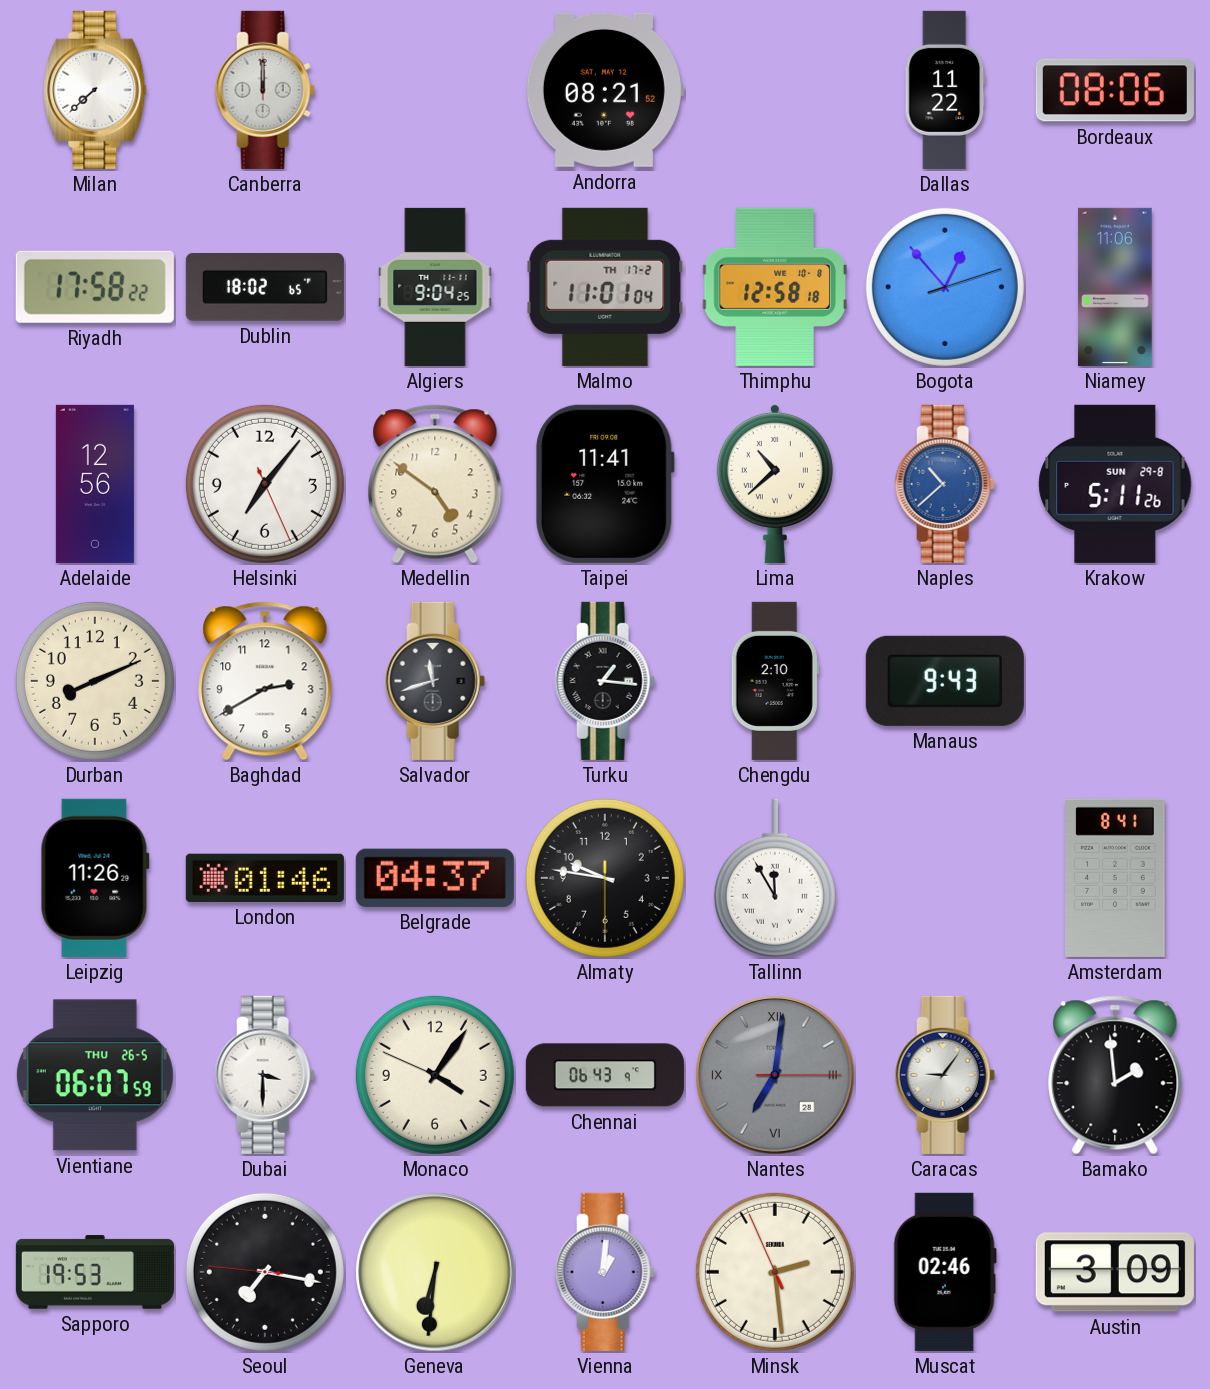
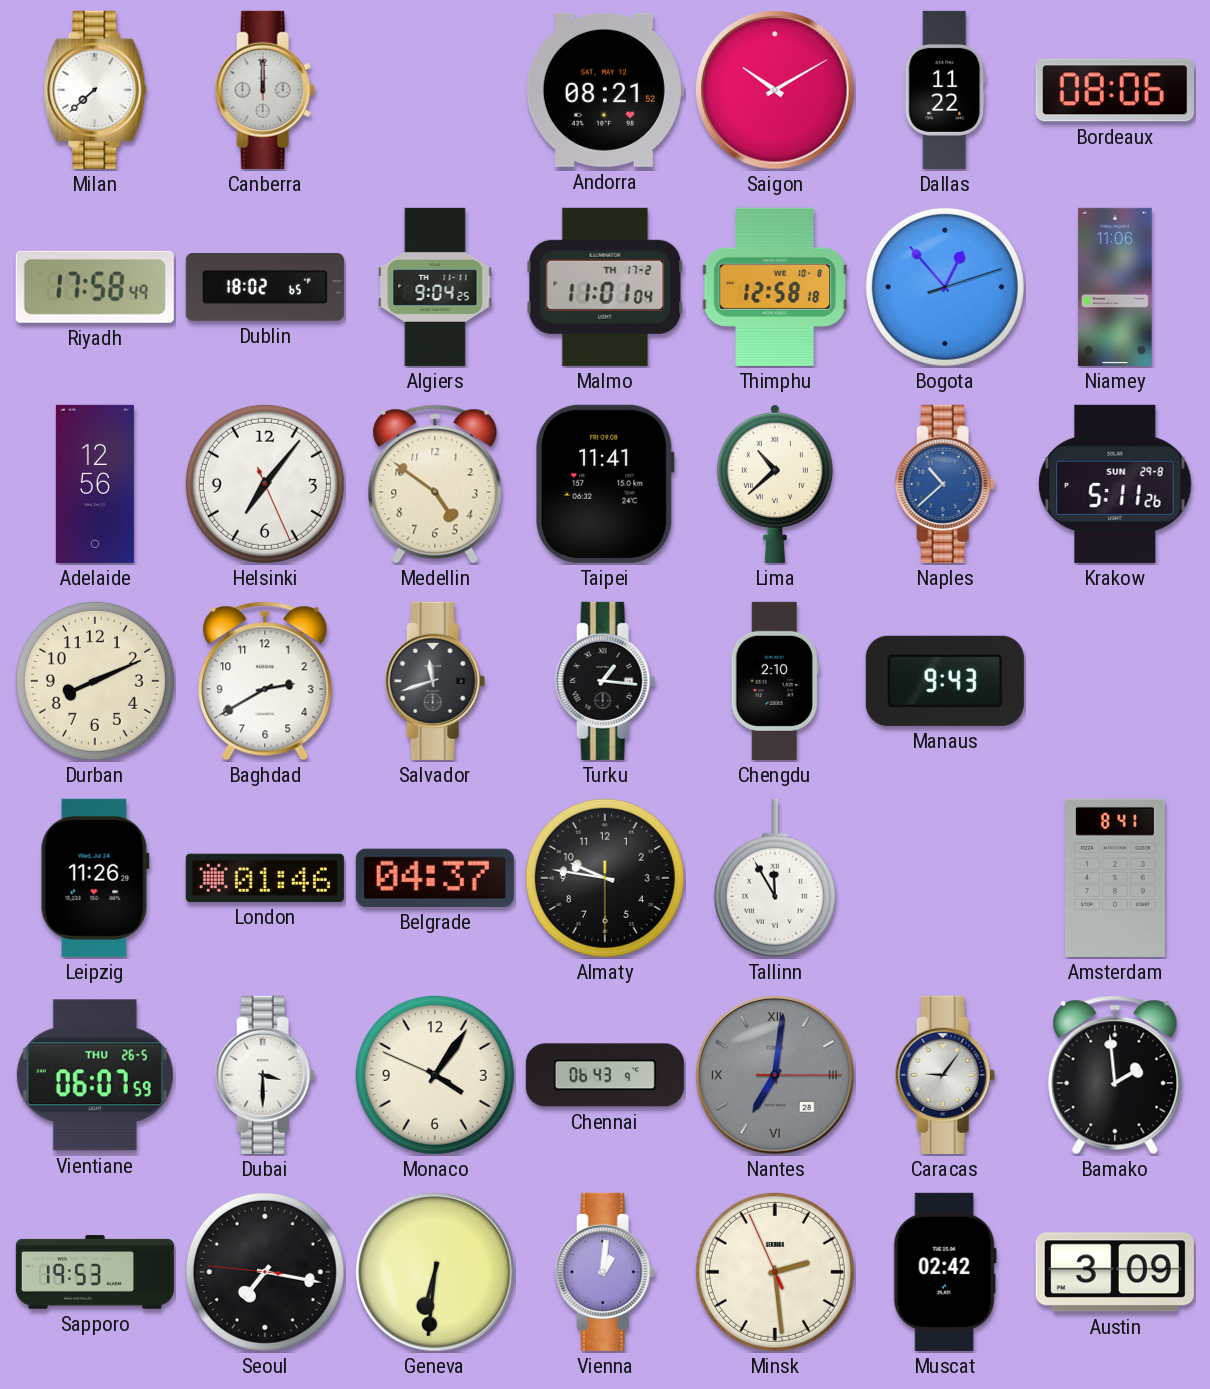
Saigon: none -> 10:10
Riyadh: 17:58:22 -> 17:58:49
Muscat: 02:46 -> 02:42
